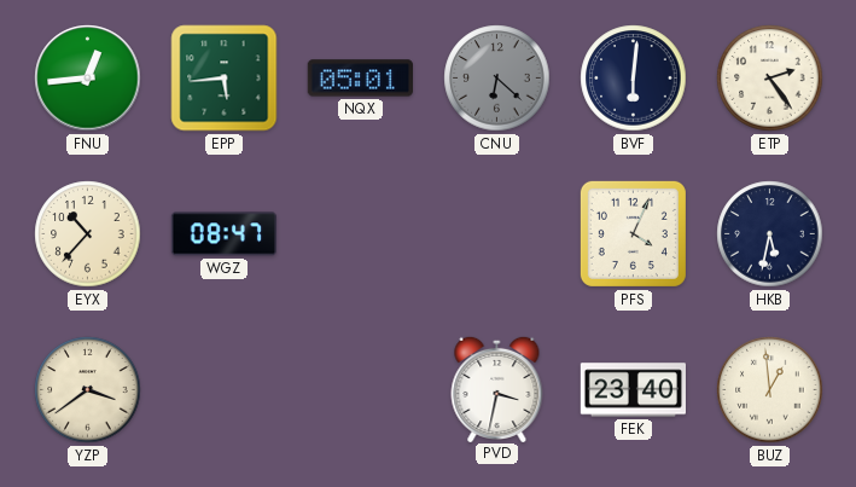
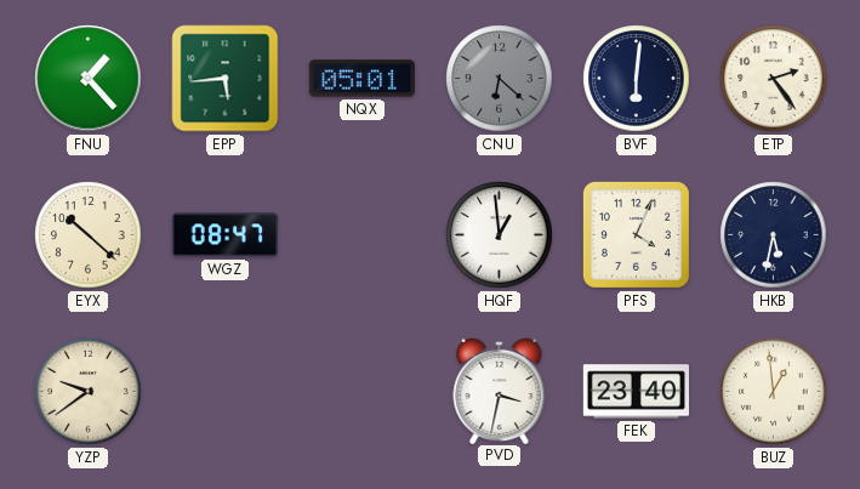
FNU: 12:44 -> 1:23
EYX: 10:37 -> 10:22
HQF: none -> 12:59
YZP: 3:39 -> 9:39
